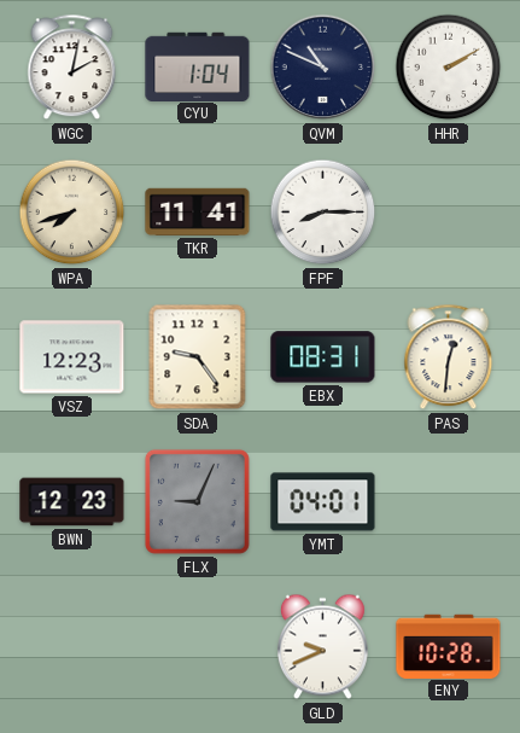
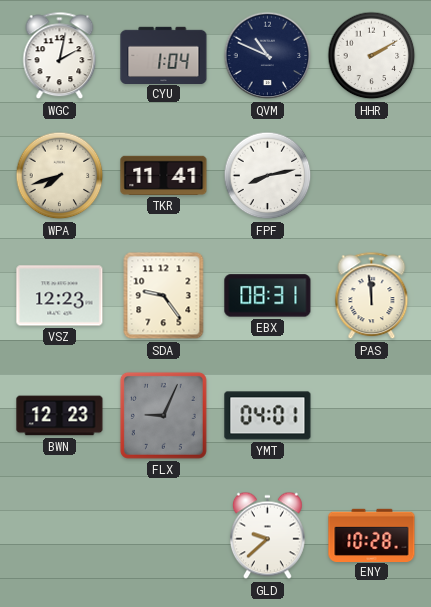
FPF: 8:15 -> 8:13
PAS: 12:31 -> 11:59
GLD: 9:41 -> 9:38
